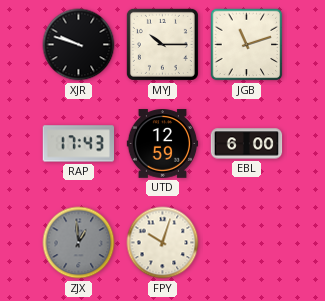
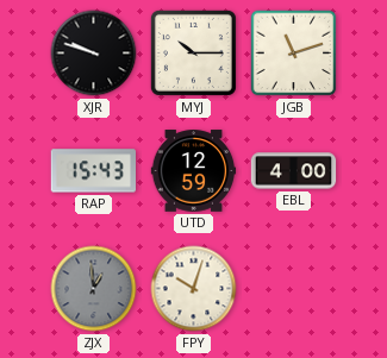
RAP: 17:43 -> 15:43
EBL: 6:00 -> 4:00
